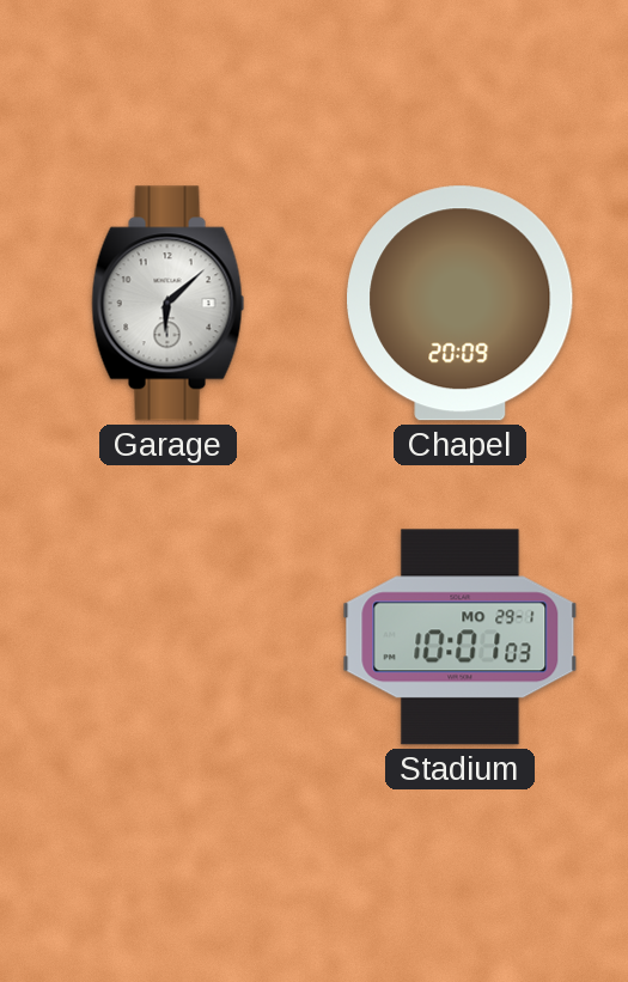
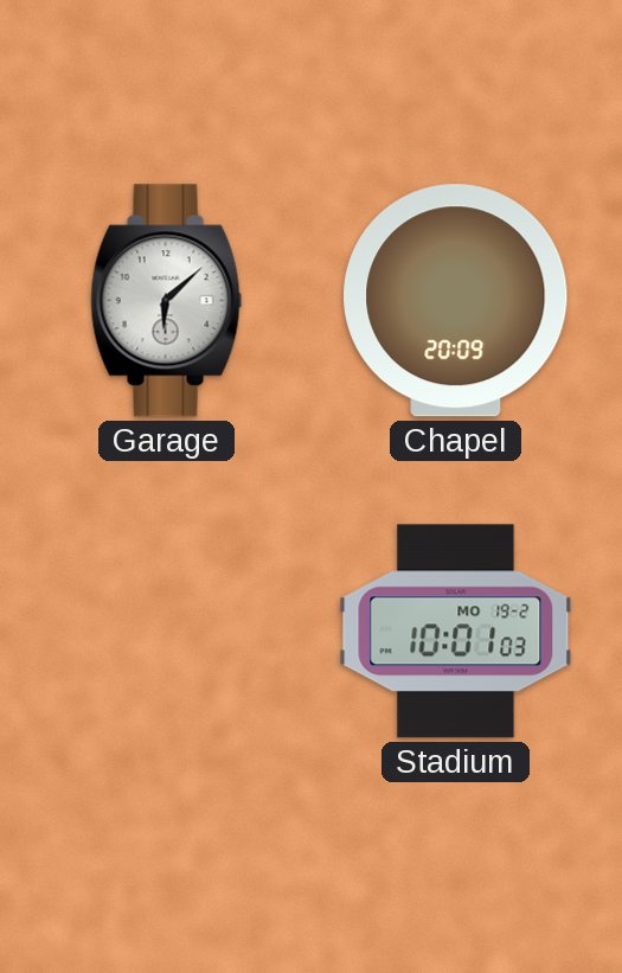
Stadium date: MO 29-1 -> MO 19-2
